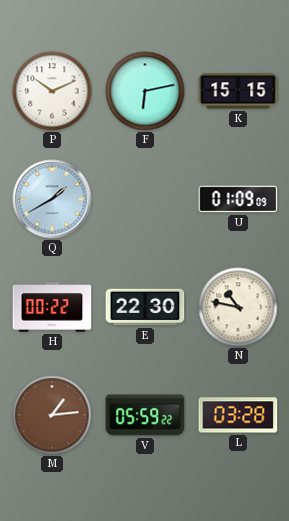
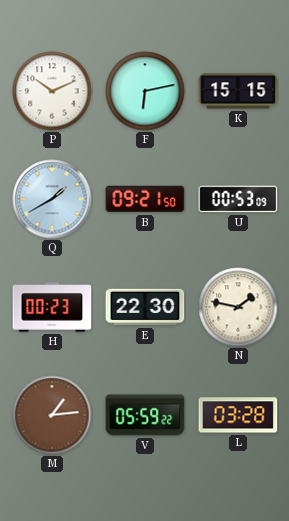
B: none -> 09:21
U: 01:09 -> 00:53
H: 00:22 -> 00:23
N: 10:47 -> 1:47
